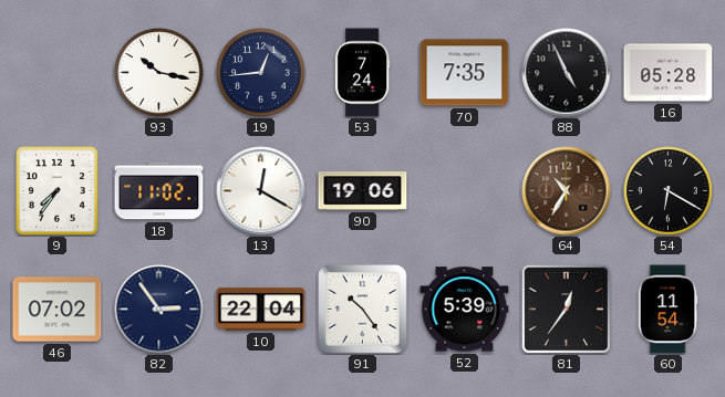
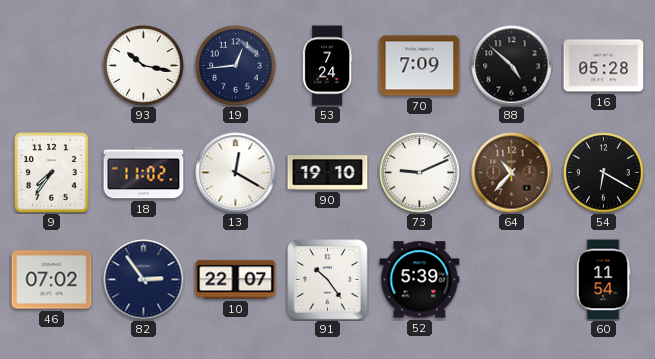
70: 7:35 -> 7:09
88: 4:56 -> 4:52
90: 19:06 -> 19:10
73: none -> 9:11
64: 10:35 -> 10:37
10: 22:04 -> 22:07
81: 12:36 -> none
